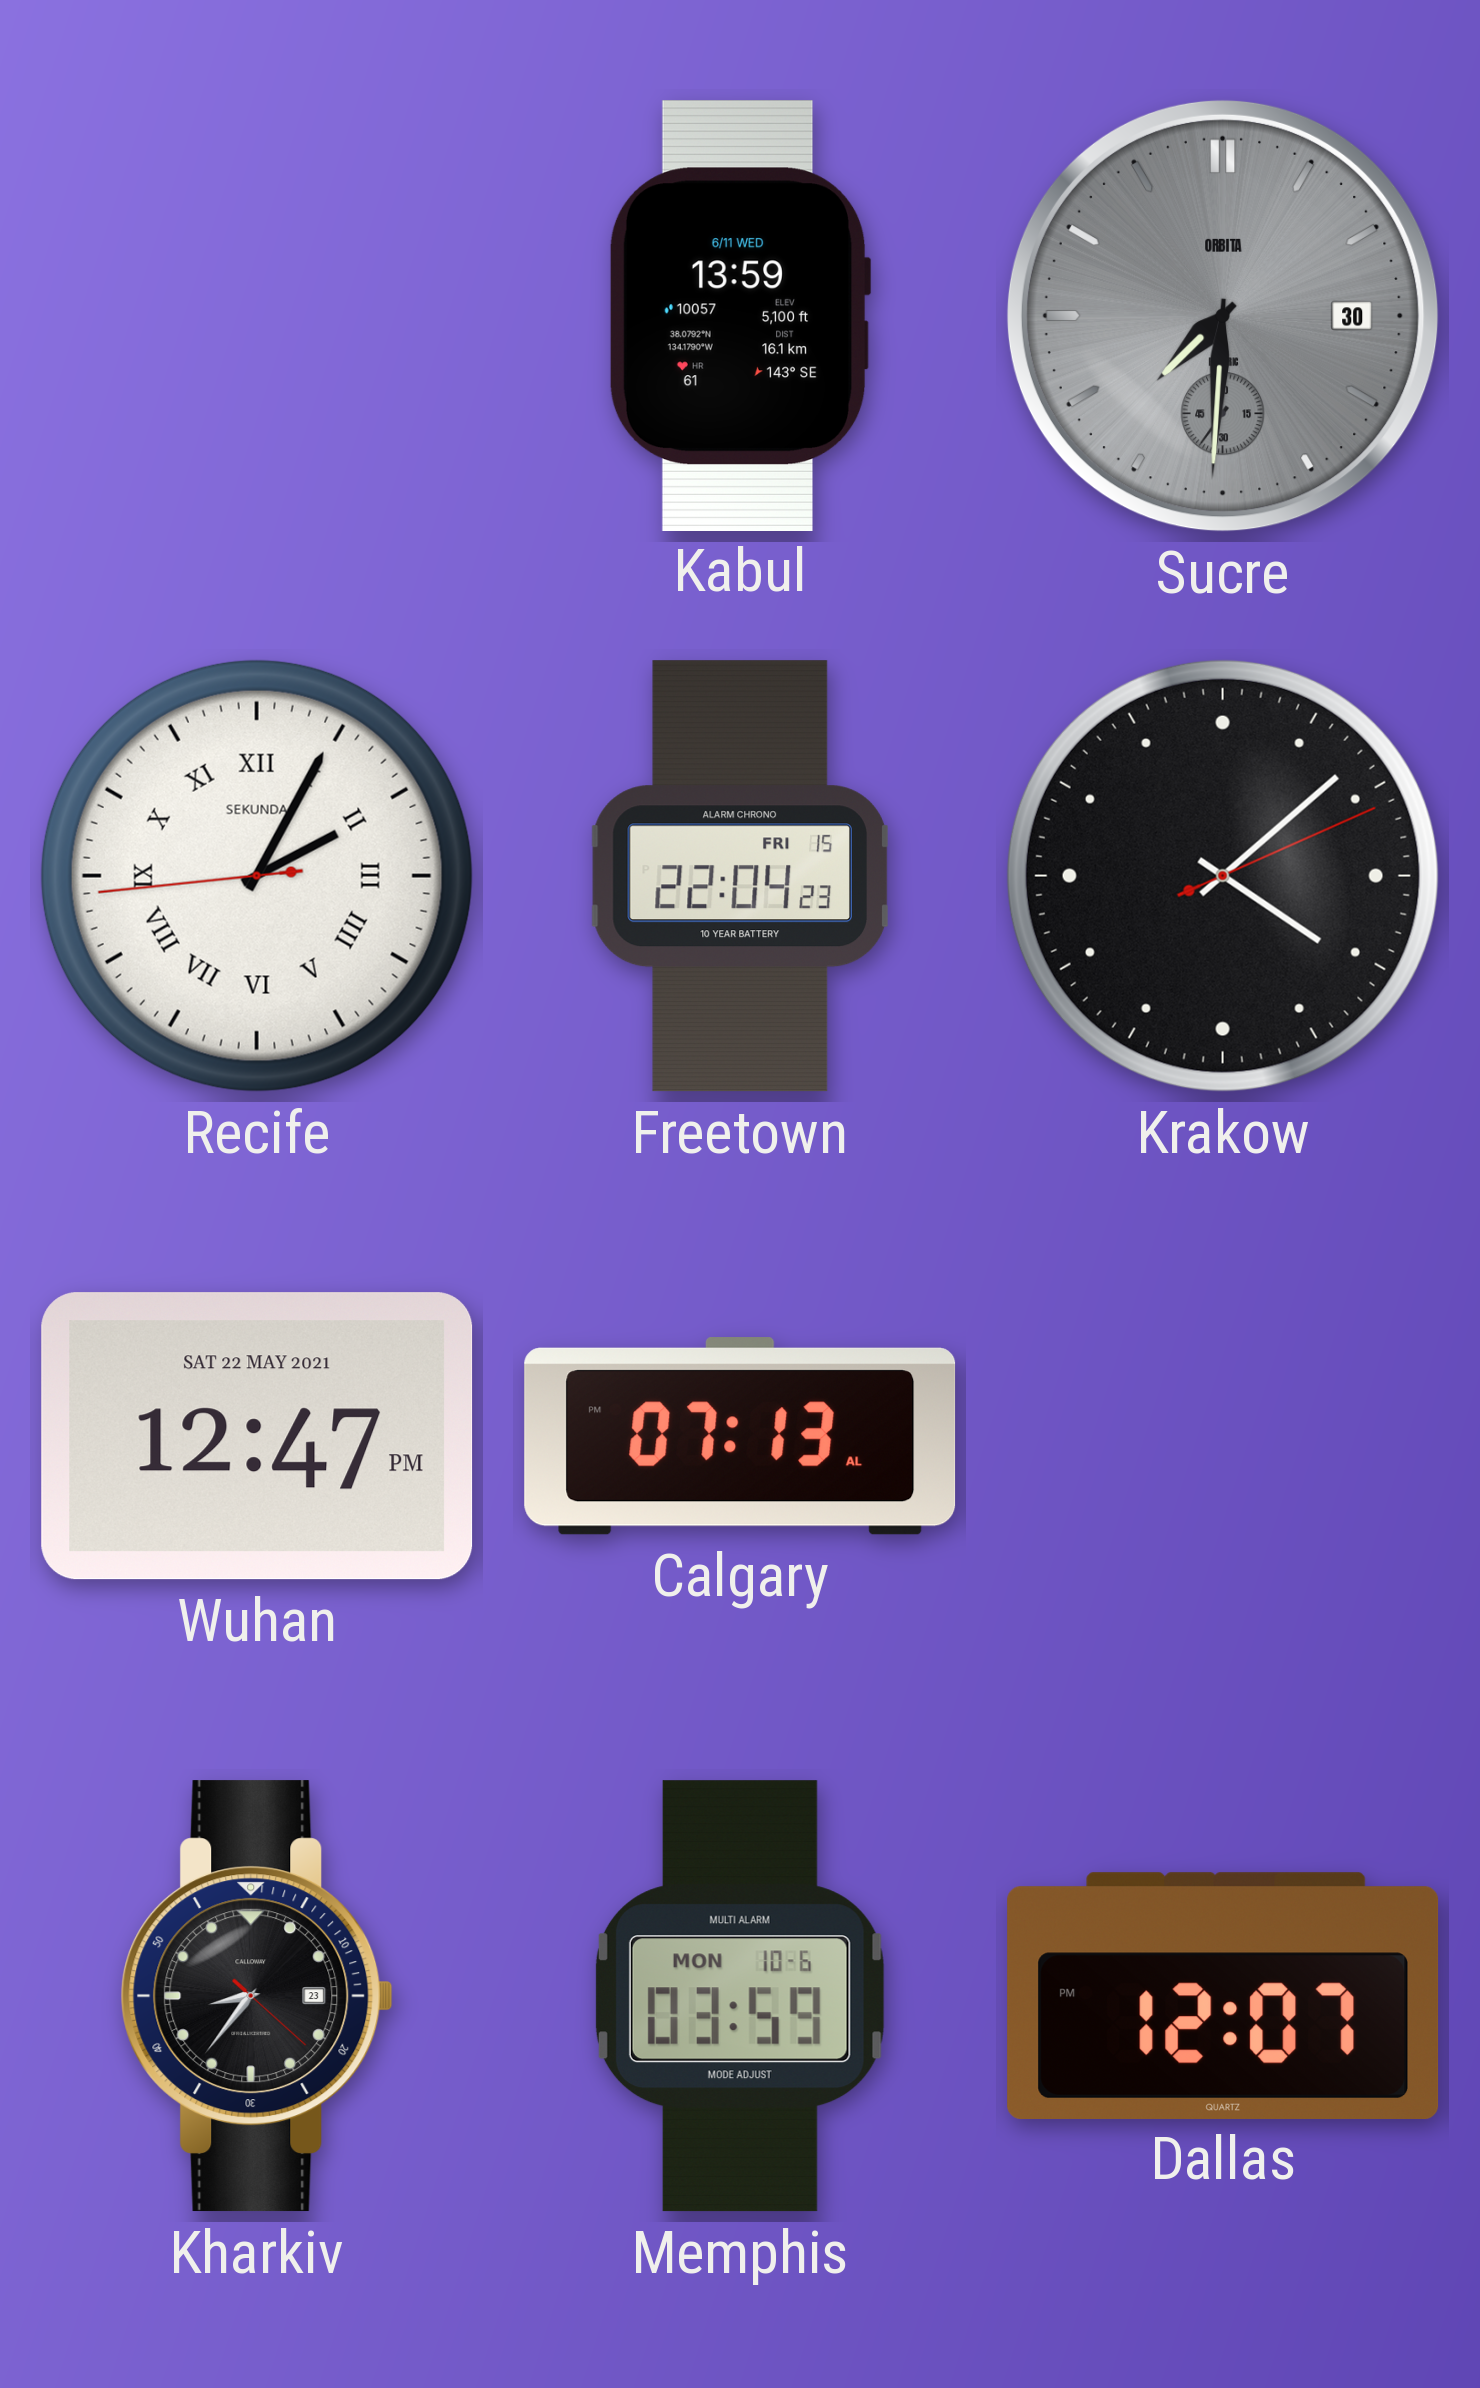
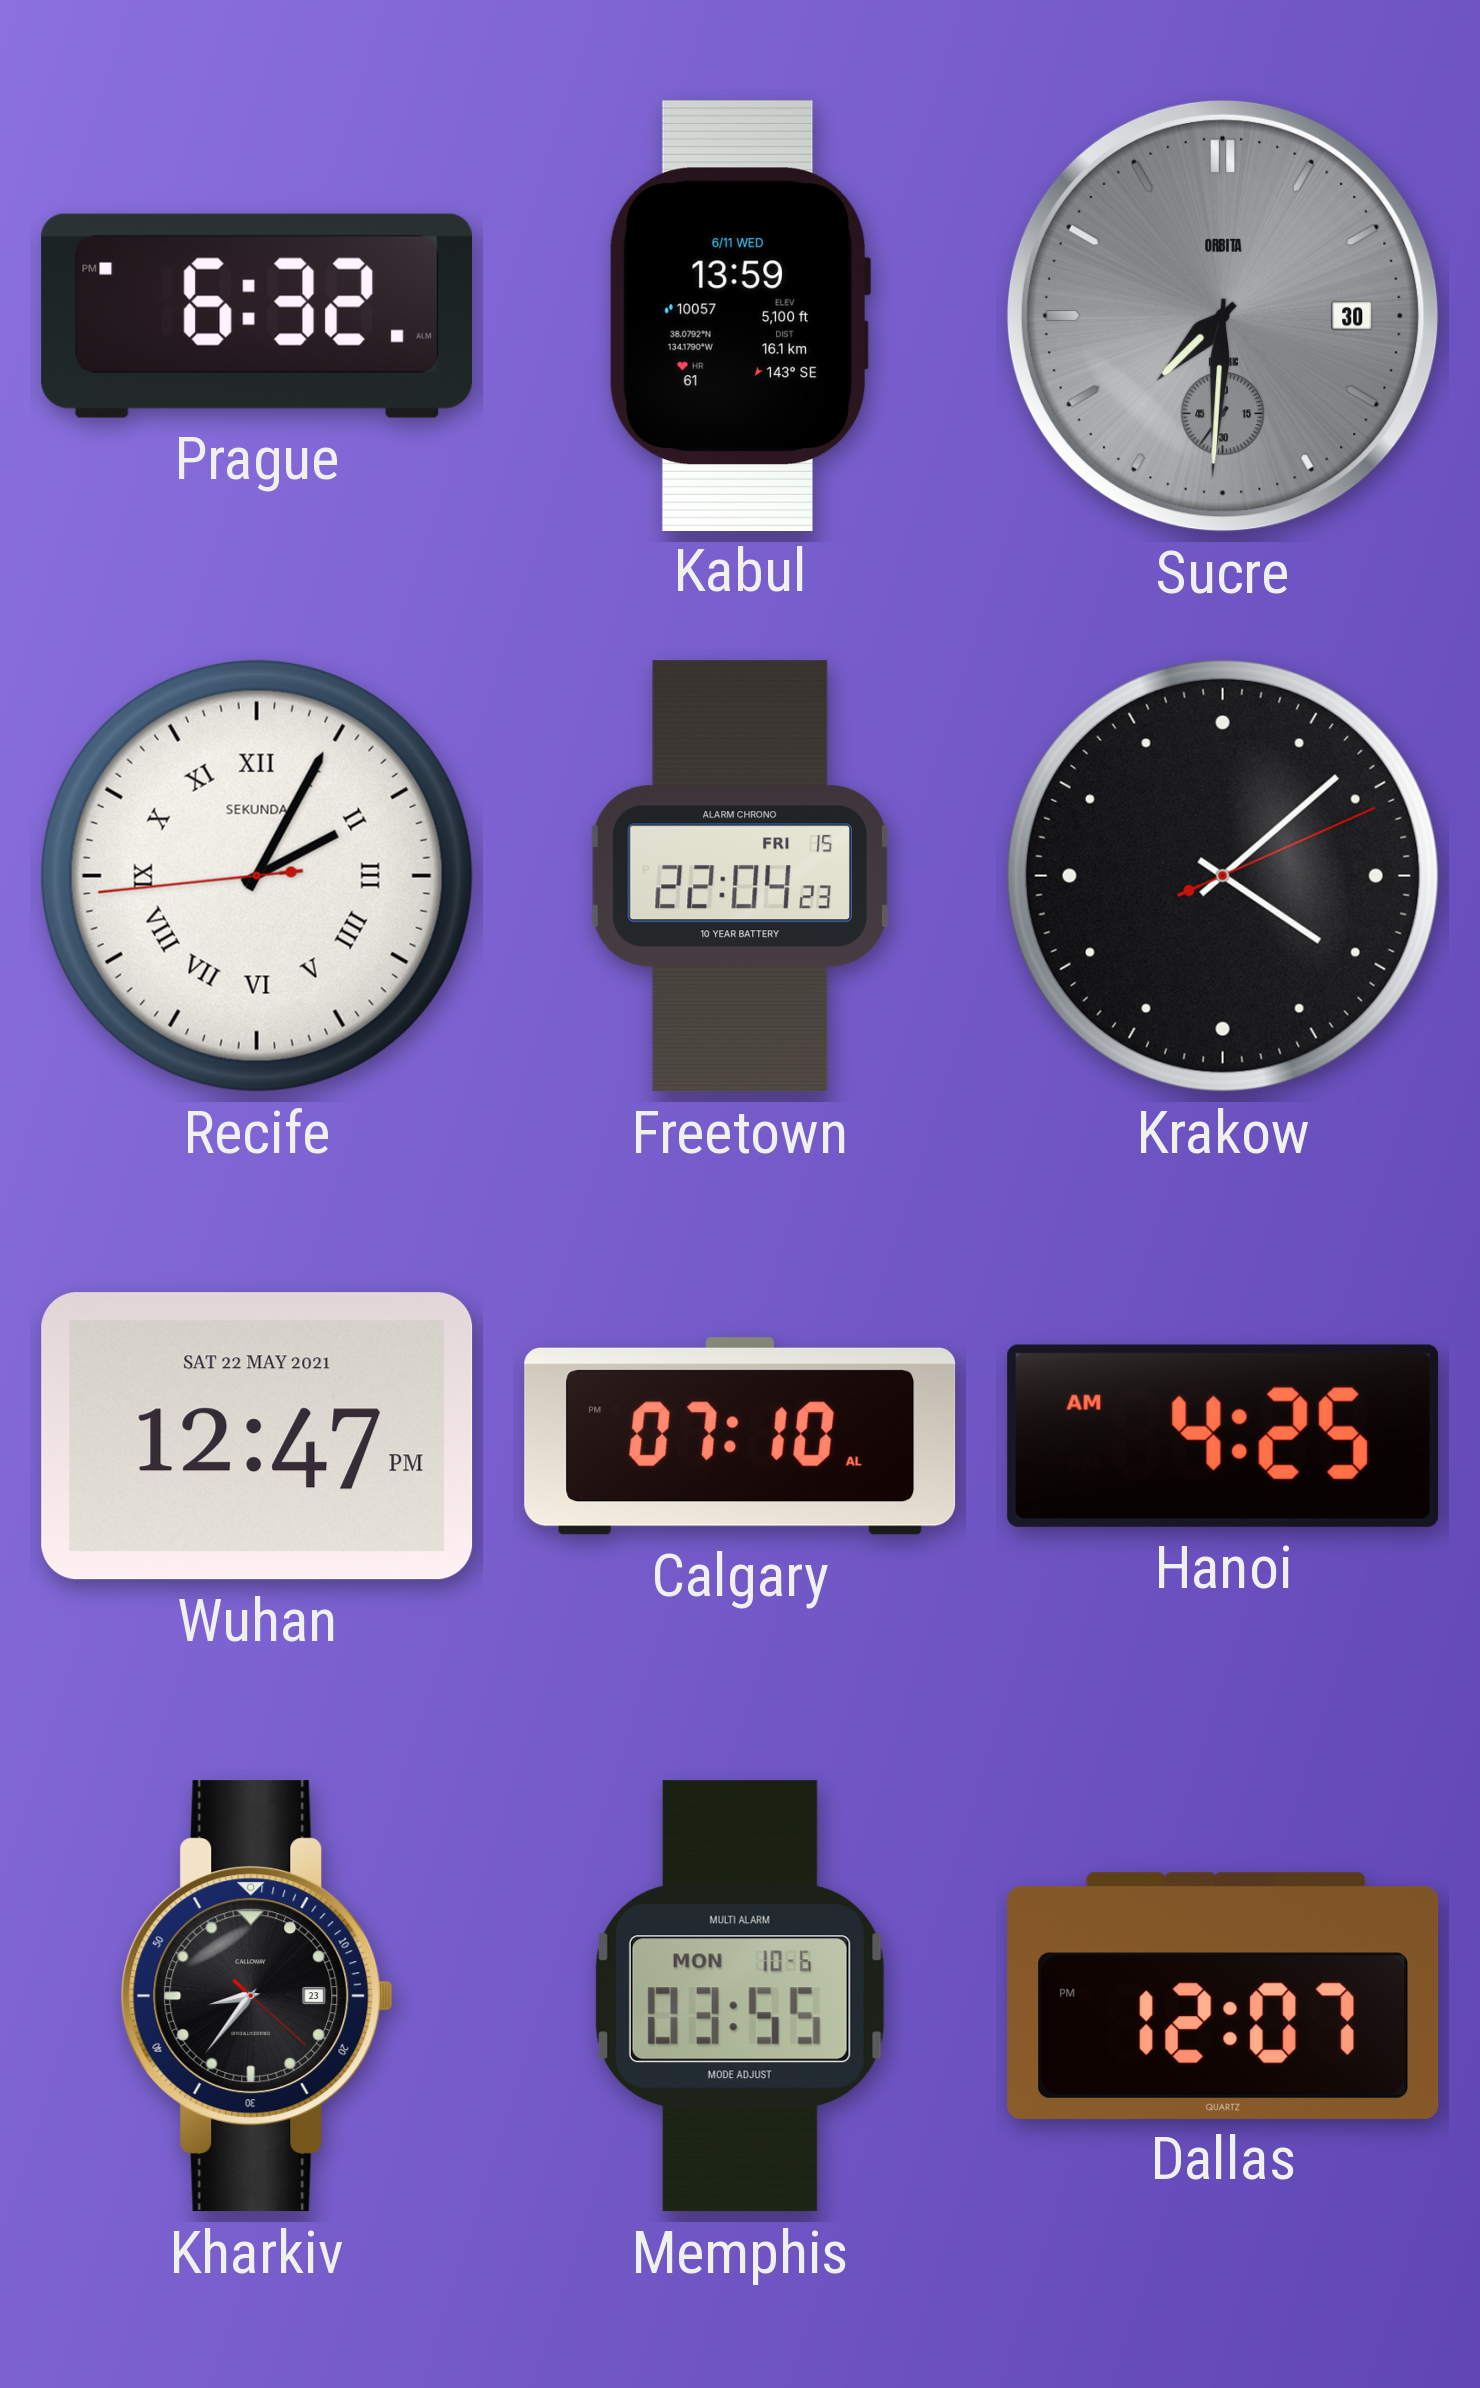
Prague: none -> 6:32
Calgary: 07:13 -> 07:10
Hanoi: none -> 4:25
Memphis: 03:59 -> 03:55
